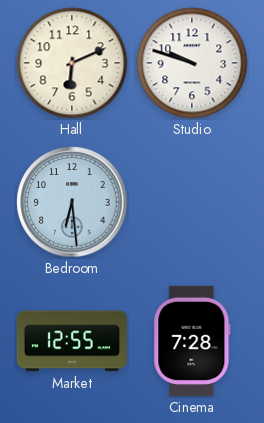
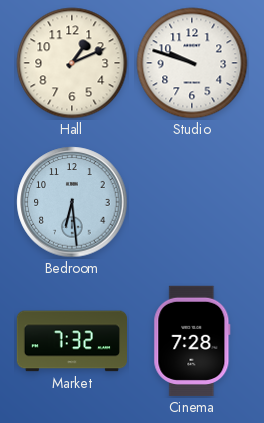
Hall: 6:11 -> 1:11
Market: 12:55 -> 7:32
